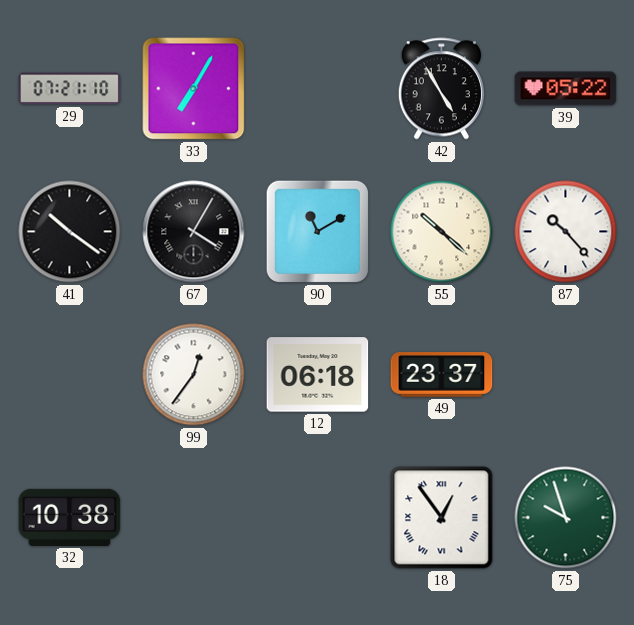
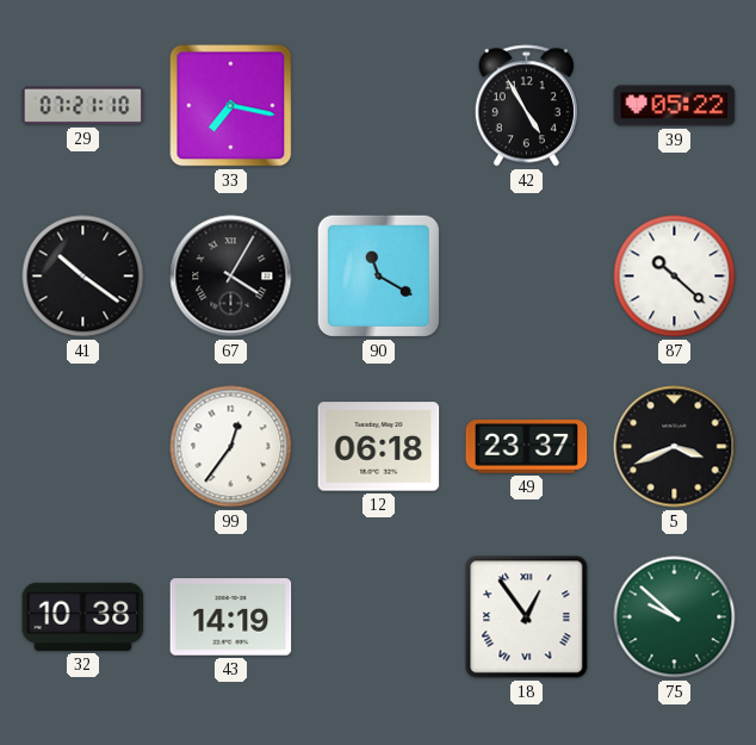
33: 7:05 -> 7:17
90: 11:10 -> 11:20
55: 10:22 -> none
87: 10:23 -> 10:22
5: none -> 3:41
43: none -> 14:19
75: 9:57 -> 9:52
